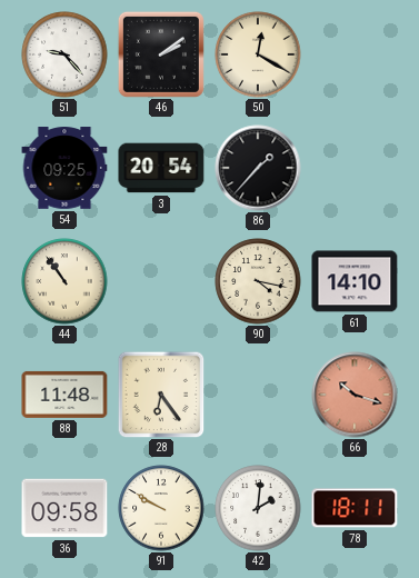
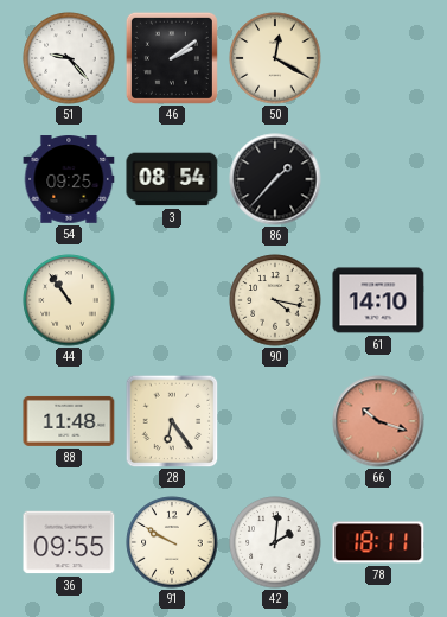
3: 20:54 -> 08:54
36: 09:58 -> 09:55
